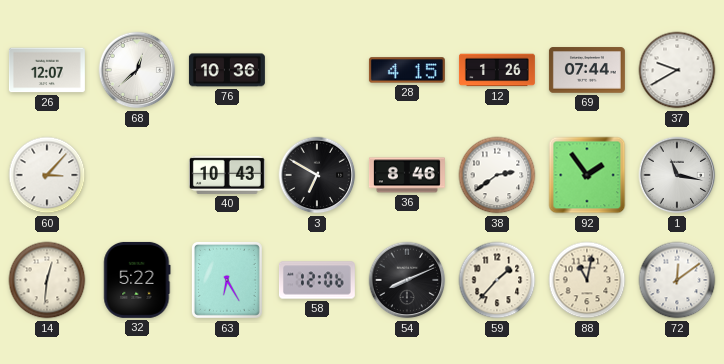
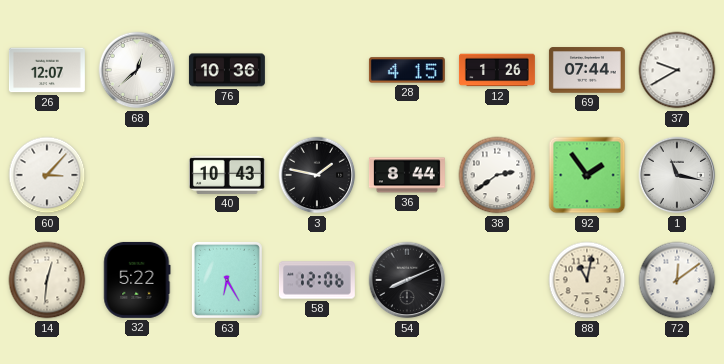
3: 6:50 -> 1:47
36: 8:46 -> 8:44
59: 1:37 -> none
